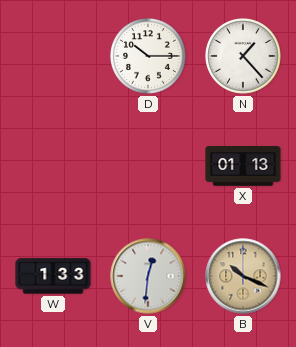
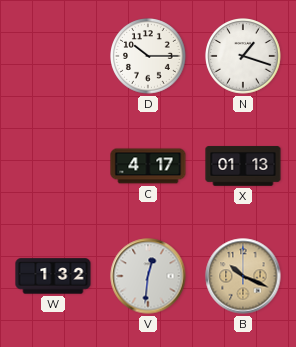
N: 1:23 -> 1:18
C: none -> 4:17
W: 1:33 -> 1:32
